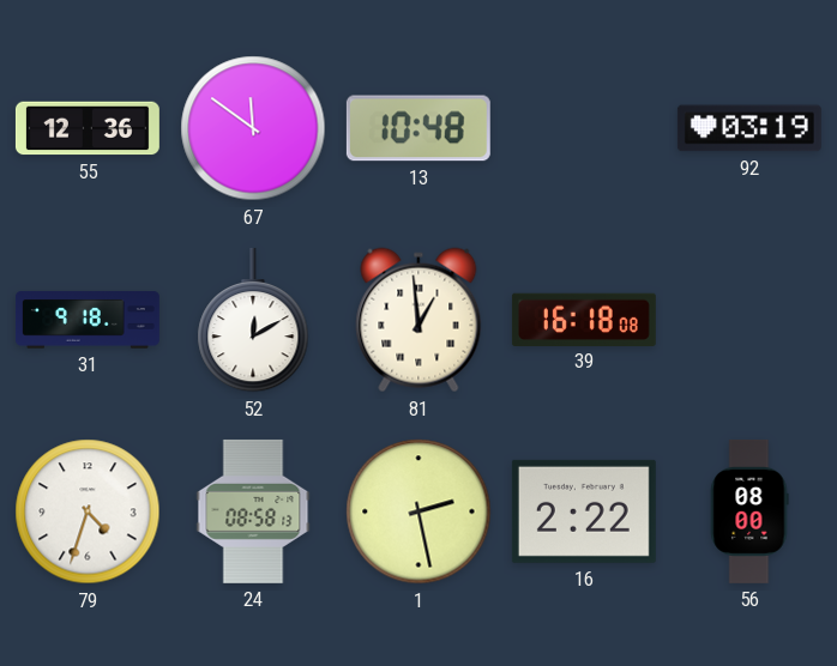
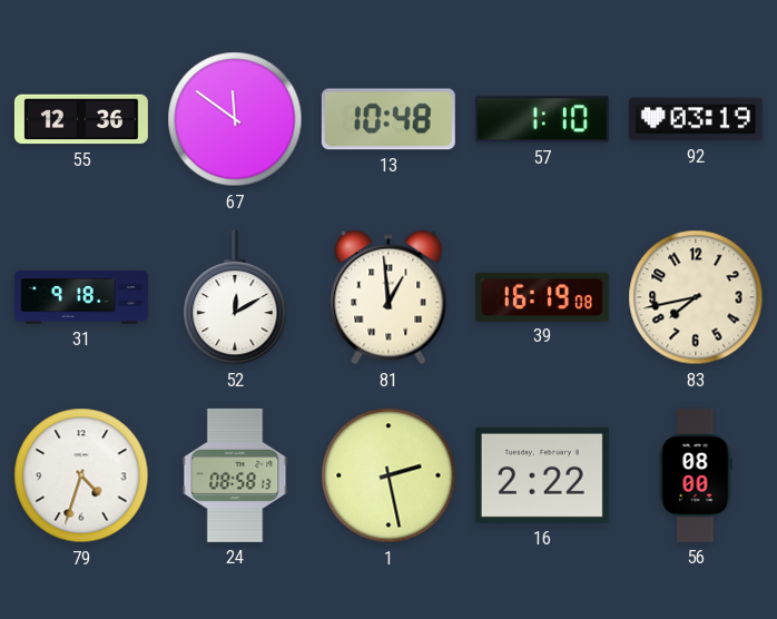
57: none -> 1:10
39: 16:18 -> 16:19
83: none -> 7:43
